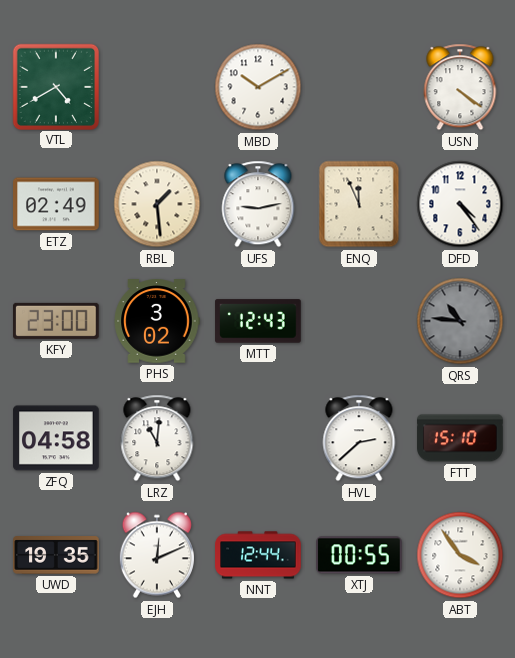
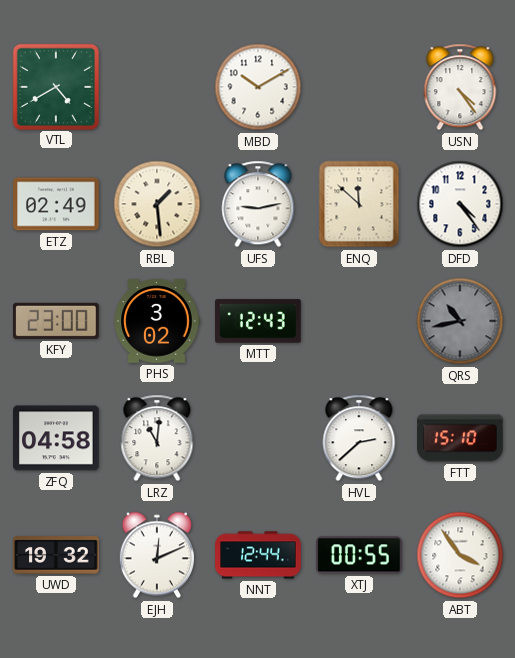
USN: 4:21 -> 4:24
ENQ: 11:56 -> 11:52
QRS: 10:46 -> 10:43
UWD: 19:35 -> 19:32
